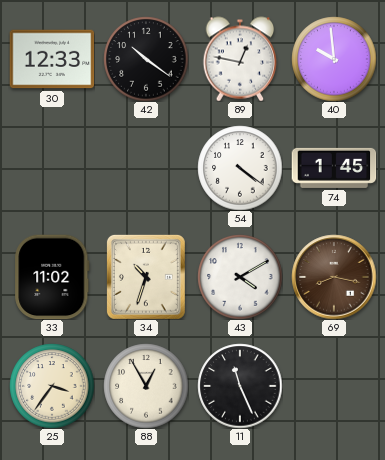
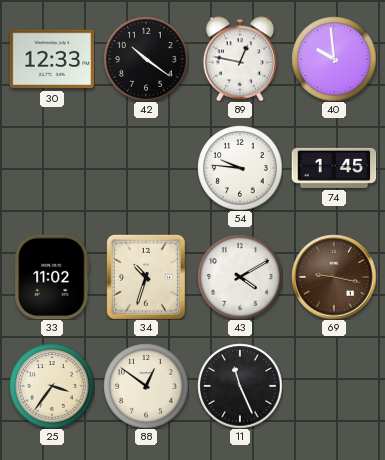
54: 4:21 -> 9:46
69: 8:17 -> 9:17
88: 12:55 -> 12:51
